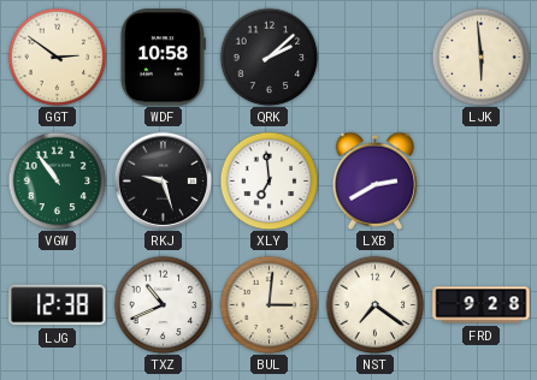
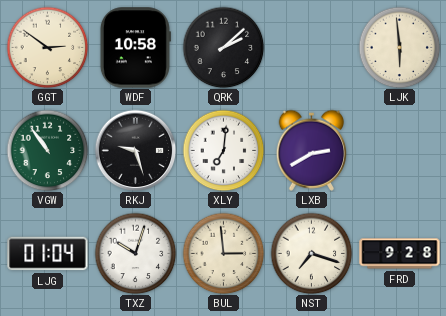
XLY: 6:59 -> 7:01
LJG: 12:38 -> 01:04
TXZ: 10:41 -> 10:03
BUL: 3:01 -> 2:59
NST: 7:21 -> 7:18
